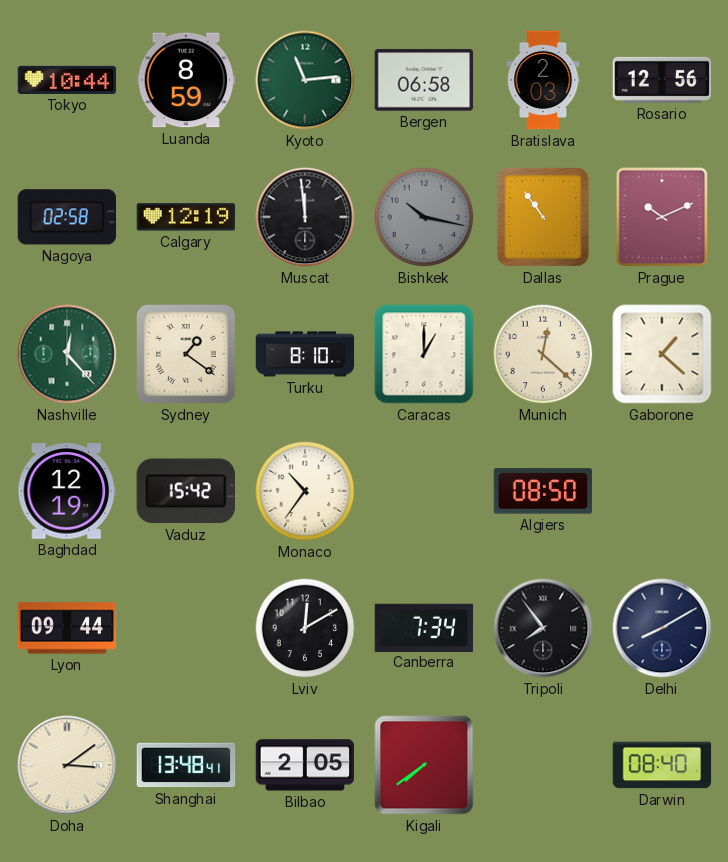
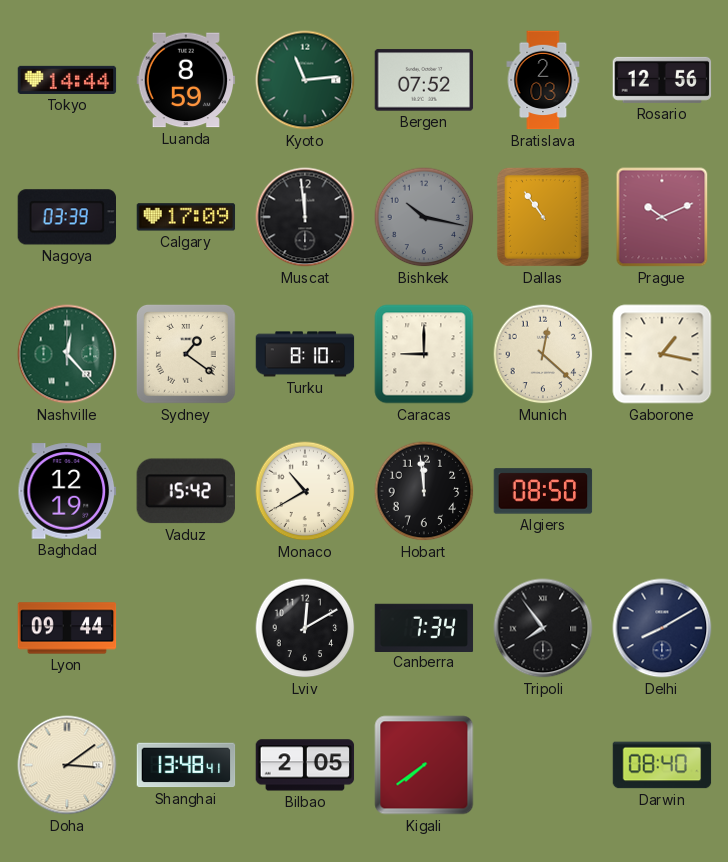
Tokyo: 10:44 -> 14:44
Bergen: 06:58 -> 07:52
Nagoya: 02:58 -> 03:39
Calgary: 12:19 -> 17:09
Caracas: 1:00 -> 9:00
Gaborone: 1:22 -> 1:17
Monaco: 10:36 -> 10:40
Hobart: none -> 11:59
